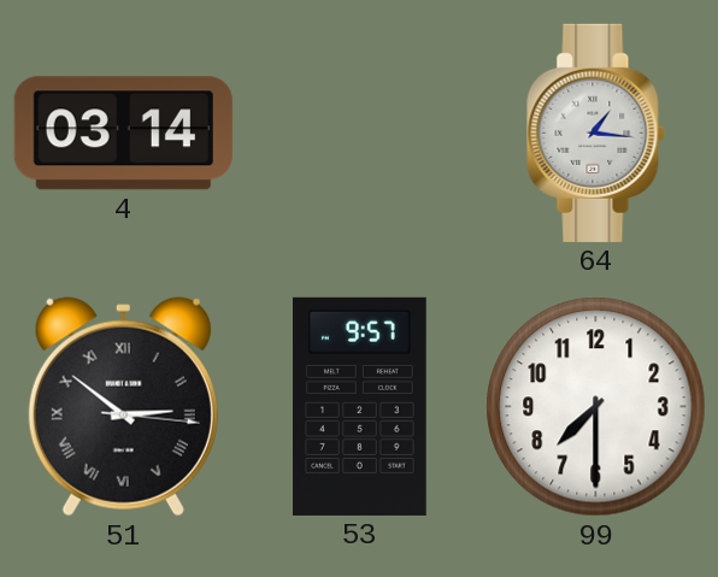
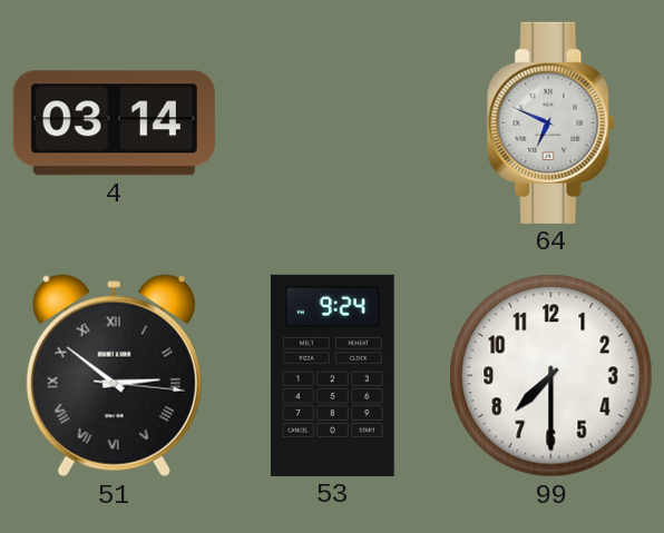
64: 1:16 -> 6:49
53: 9:57 -> 9:24
